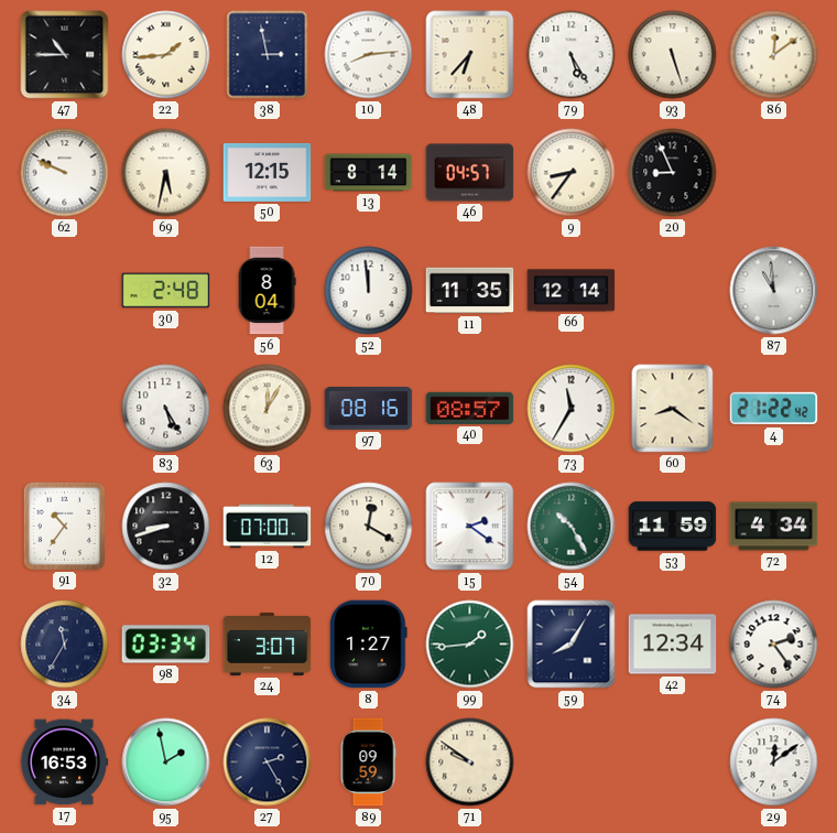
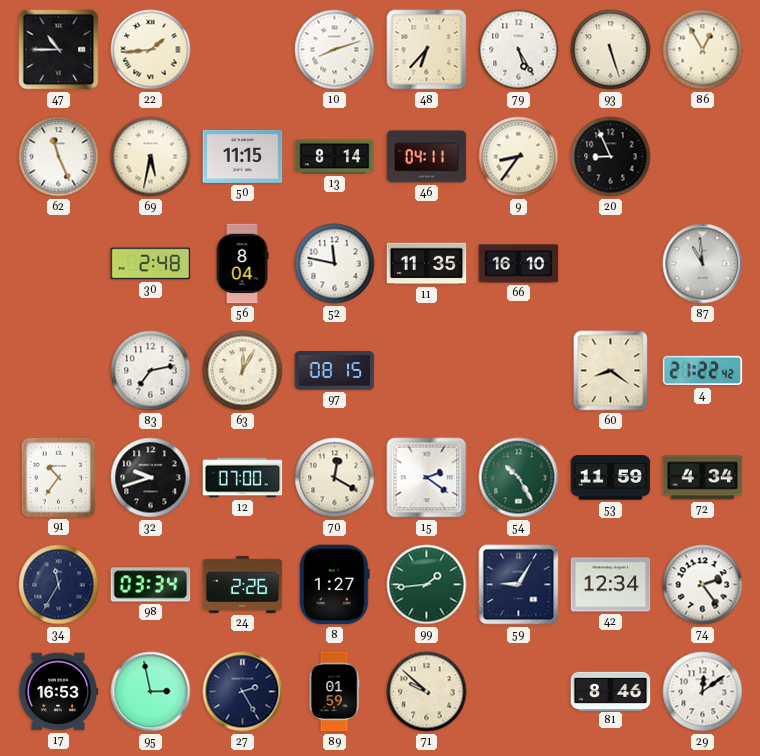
38: 2:58 -> none
10: 8:14 -> 8:12
86: 12:09 -> 12:55
62: 9:49 -> 11:26
50: 12:15 -> 11:15
46: 04:57 -> 04:11
52: 11:59 -> 11:47
66: 12:14 -> 16:10
83: 5:25 -> 7:13
97: 08:16 -> 08:15
40: 08:57 -> none
73: 11:35 -> none
32: 8:42 -> 9:42
24: 3:07 -> 2:26
59: 8:05 -> 9:05
95: 1:58 -> 2:58
89: 09:59 -> 01:59
71: 9:51 -> 9:52
81: none -> 8:46
